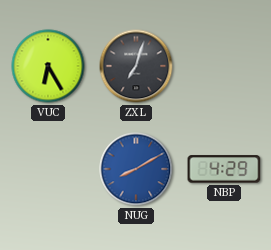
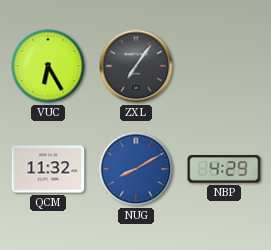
ZXL: 7:03 -> 7:06
QCM: none -> 11:32
